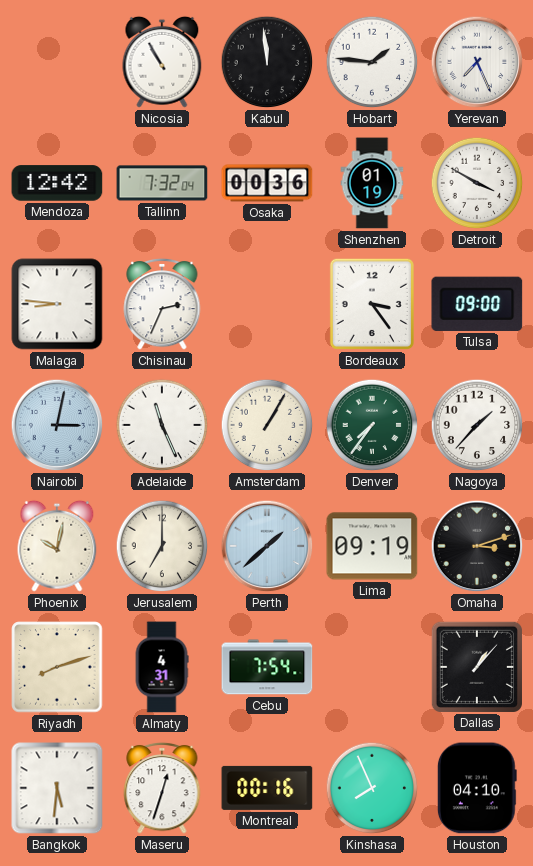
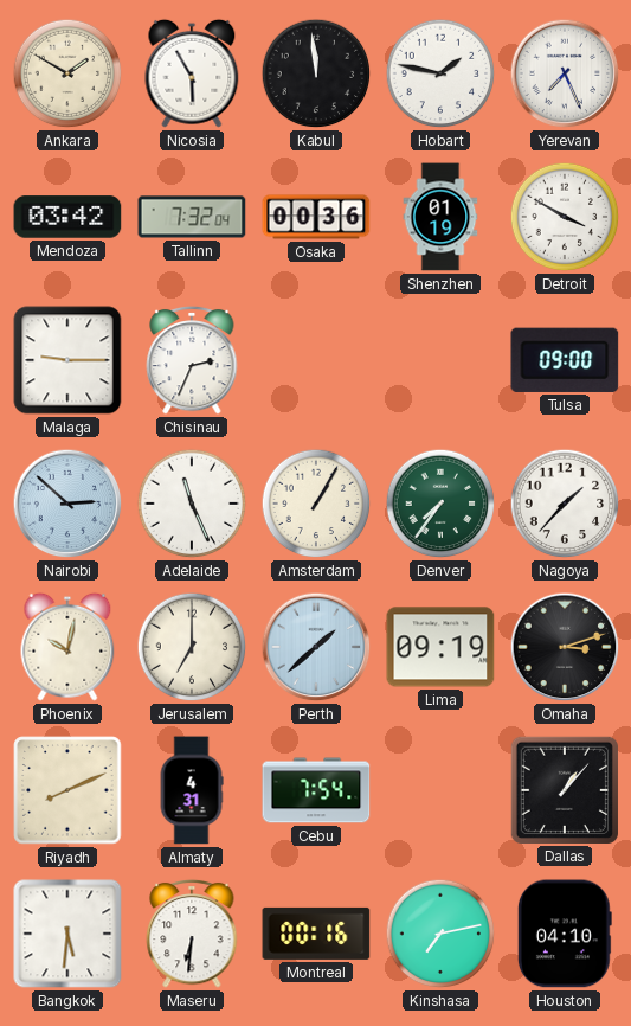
Ankara: none -> 1:50
Nicosia: 10:55 -> 5:55
Hobart: 1:46 -> 1:47
Mendoza: 12:42 -> 03:42
Malaga: 8:46 -> 9:15
Bordeaux: 3:24 -> none
Nairobi: 3:02 -> 2:52
Riyadh: 8:12 -> 8:11
Maseru: 12:33 -> 6:31
Kinshasa: 7:56 -> 7:13
